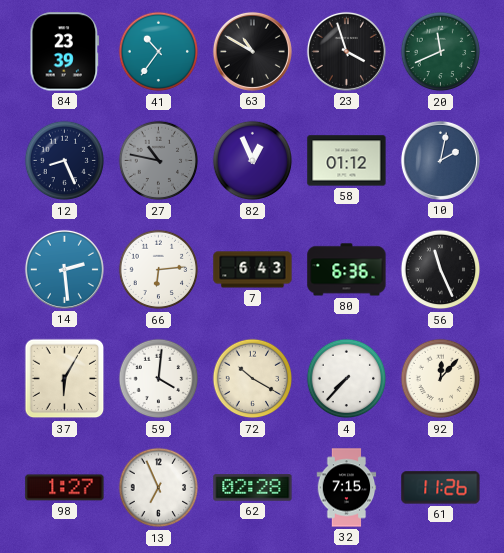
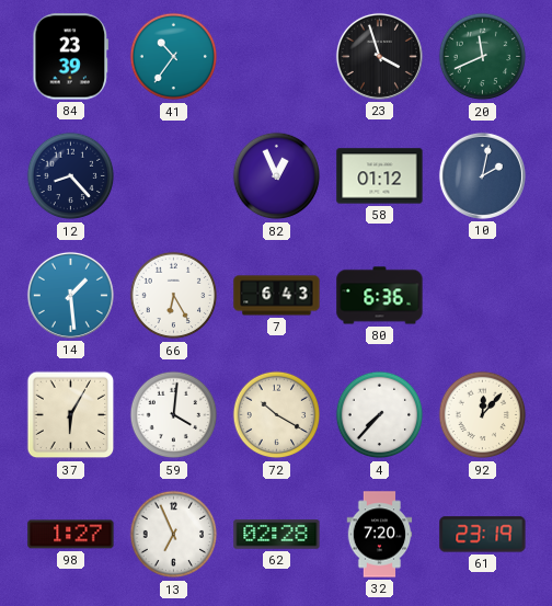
63: 10:50 -> none
12: 8:26 -> 8:23
27: 10:47 -> none
14: 2:29 -> 1:29
66: 6:14 -> 6:25
56: 11:26 -> none
32: 7:15 -> 7:20
61: 11:26 -> 23:19
